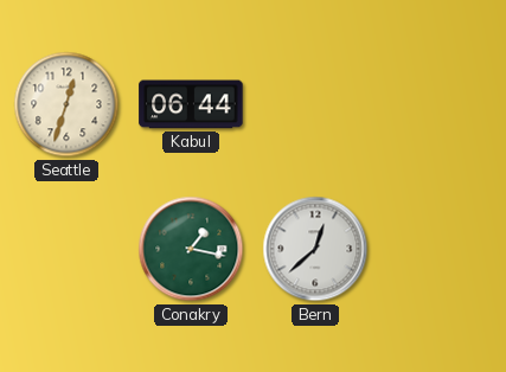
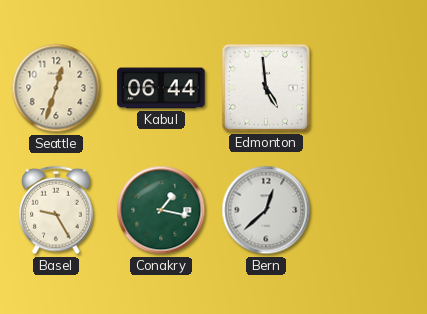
Edmonton: none -> 4:59
Basel: none -> 9:25
